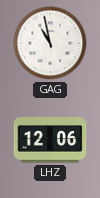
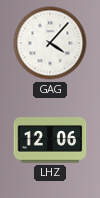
GAG: 10:58 -> 4:07
